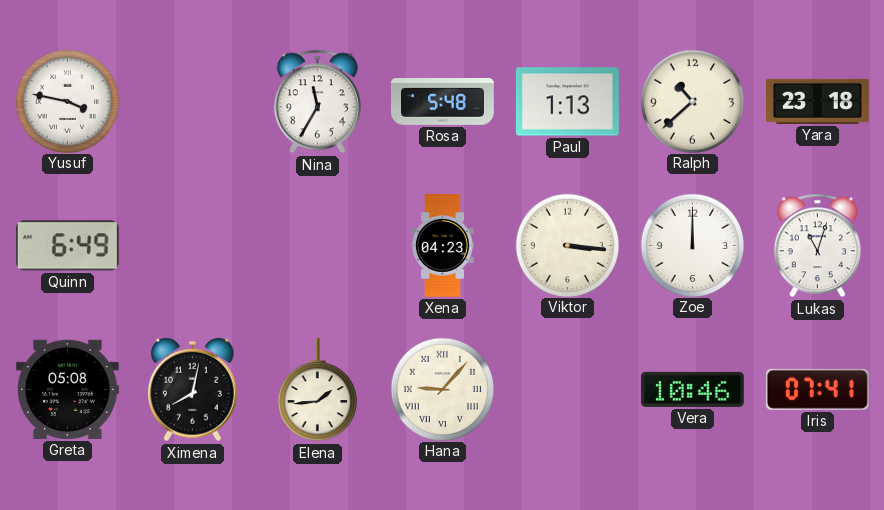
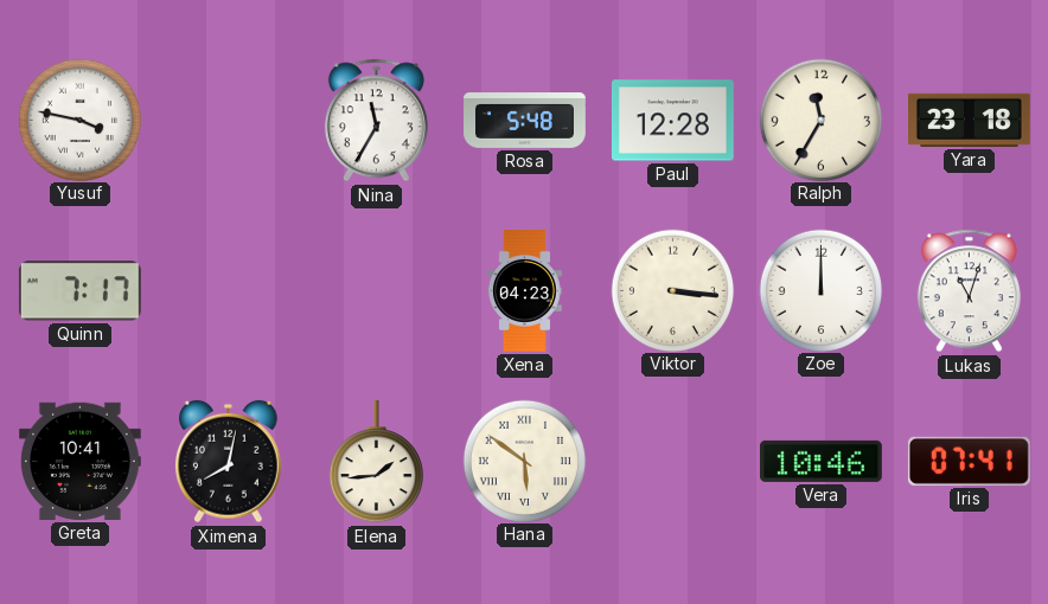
Paul: 1:13 -> 12:28
Ralph: 10:38 -> 11:35
Quinn: 6:49 -> 7:17
Greta: 05:08 -> 10:41
Hana: 9:07 -> 5:51
